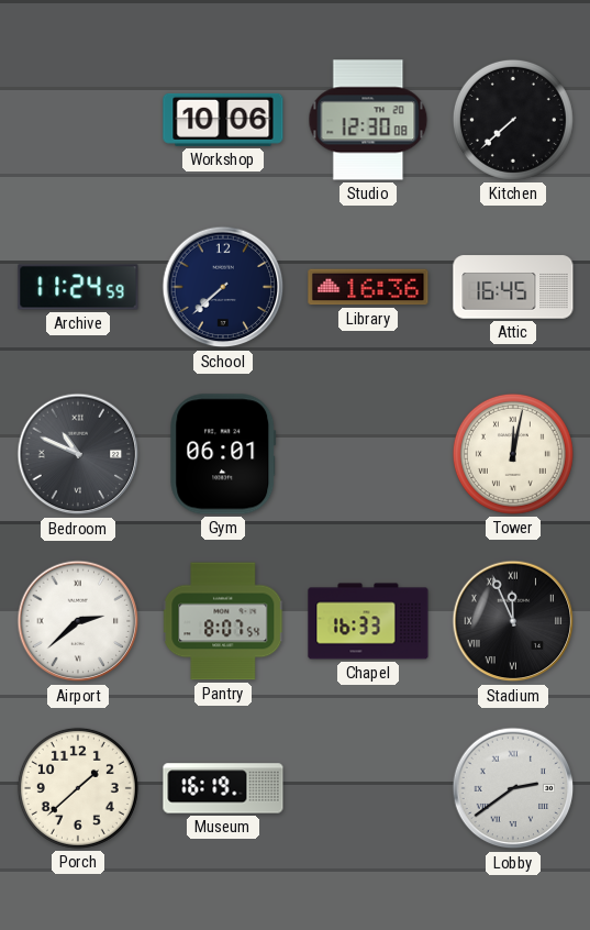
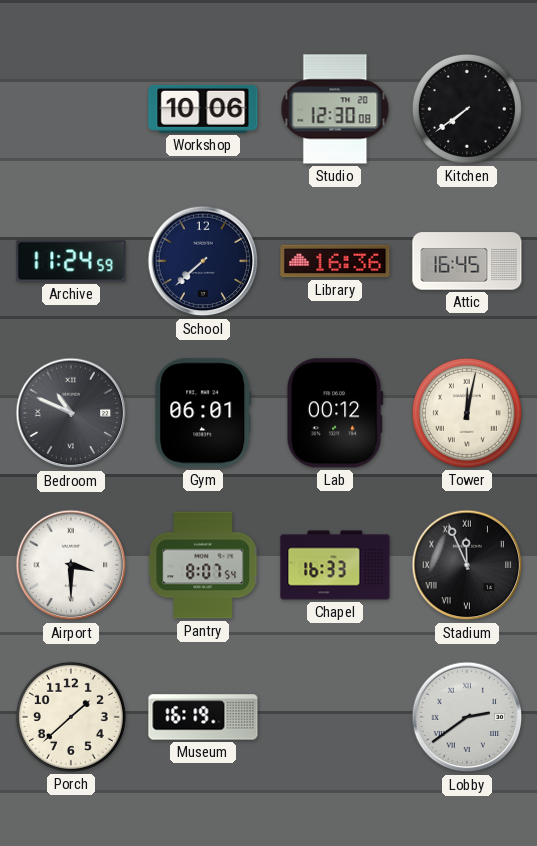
Kitchen: 7:38 -> 7:39
Lab: none -> 00:12
Airport: 2:38 -> 3:30
